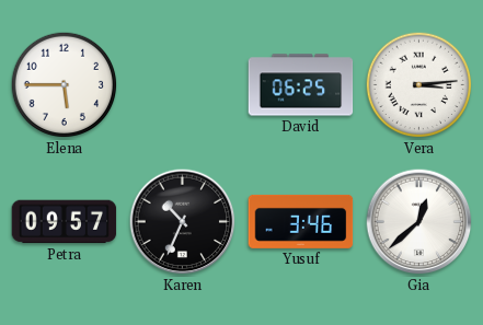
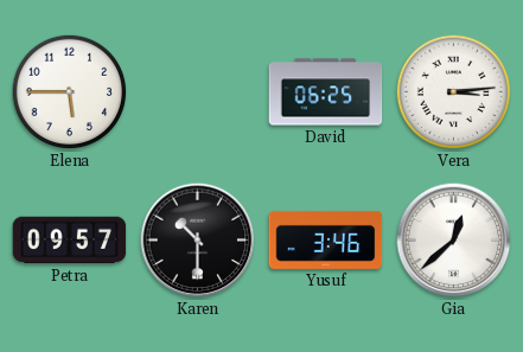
Karen: 10:34 -> 10:30
